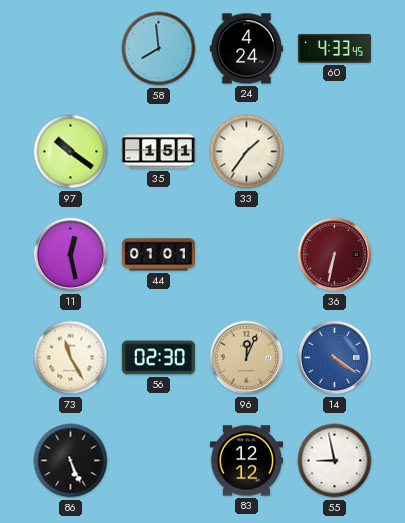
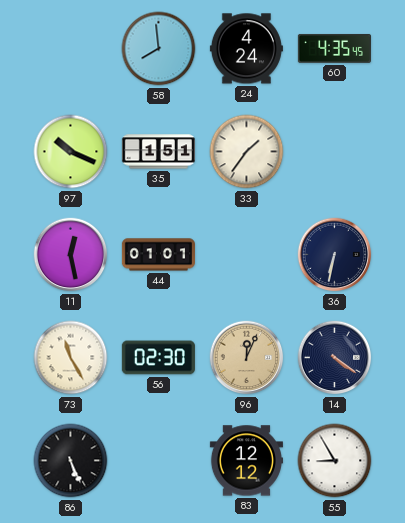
60: 4:33 -> 4:35
97: 10:21 -> 10:19
36 dial: burgundy -> navy
14 dial: blue -> navy
55: 8:58 -> 8:55
